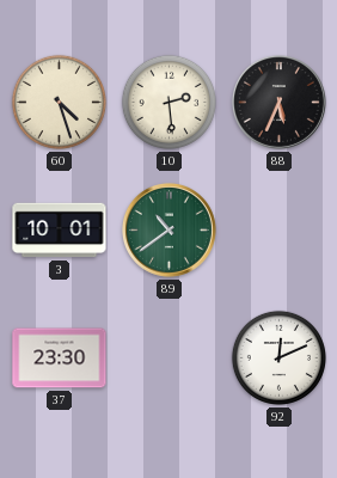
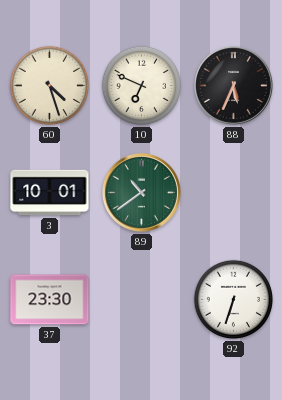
10: 2:29 -> 6:49
92: 12:11 -> 6:33
